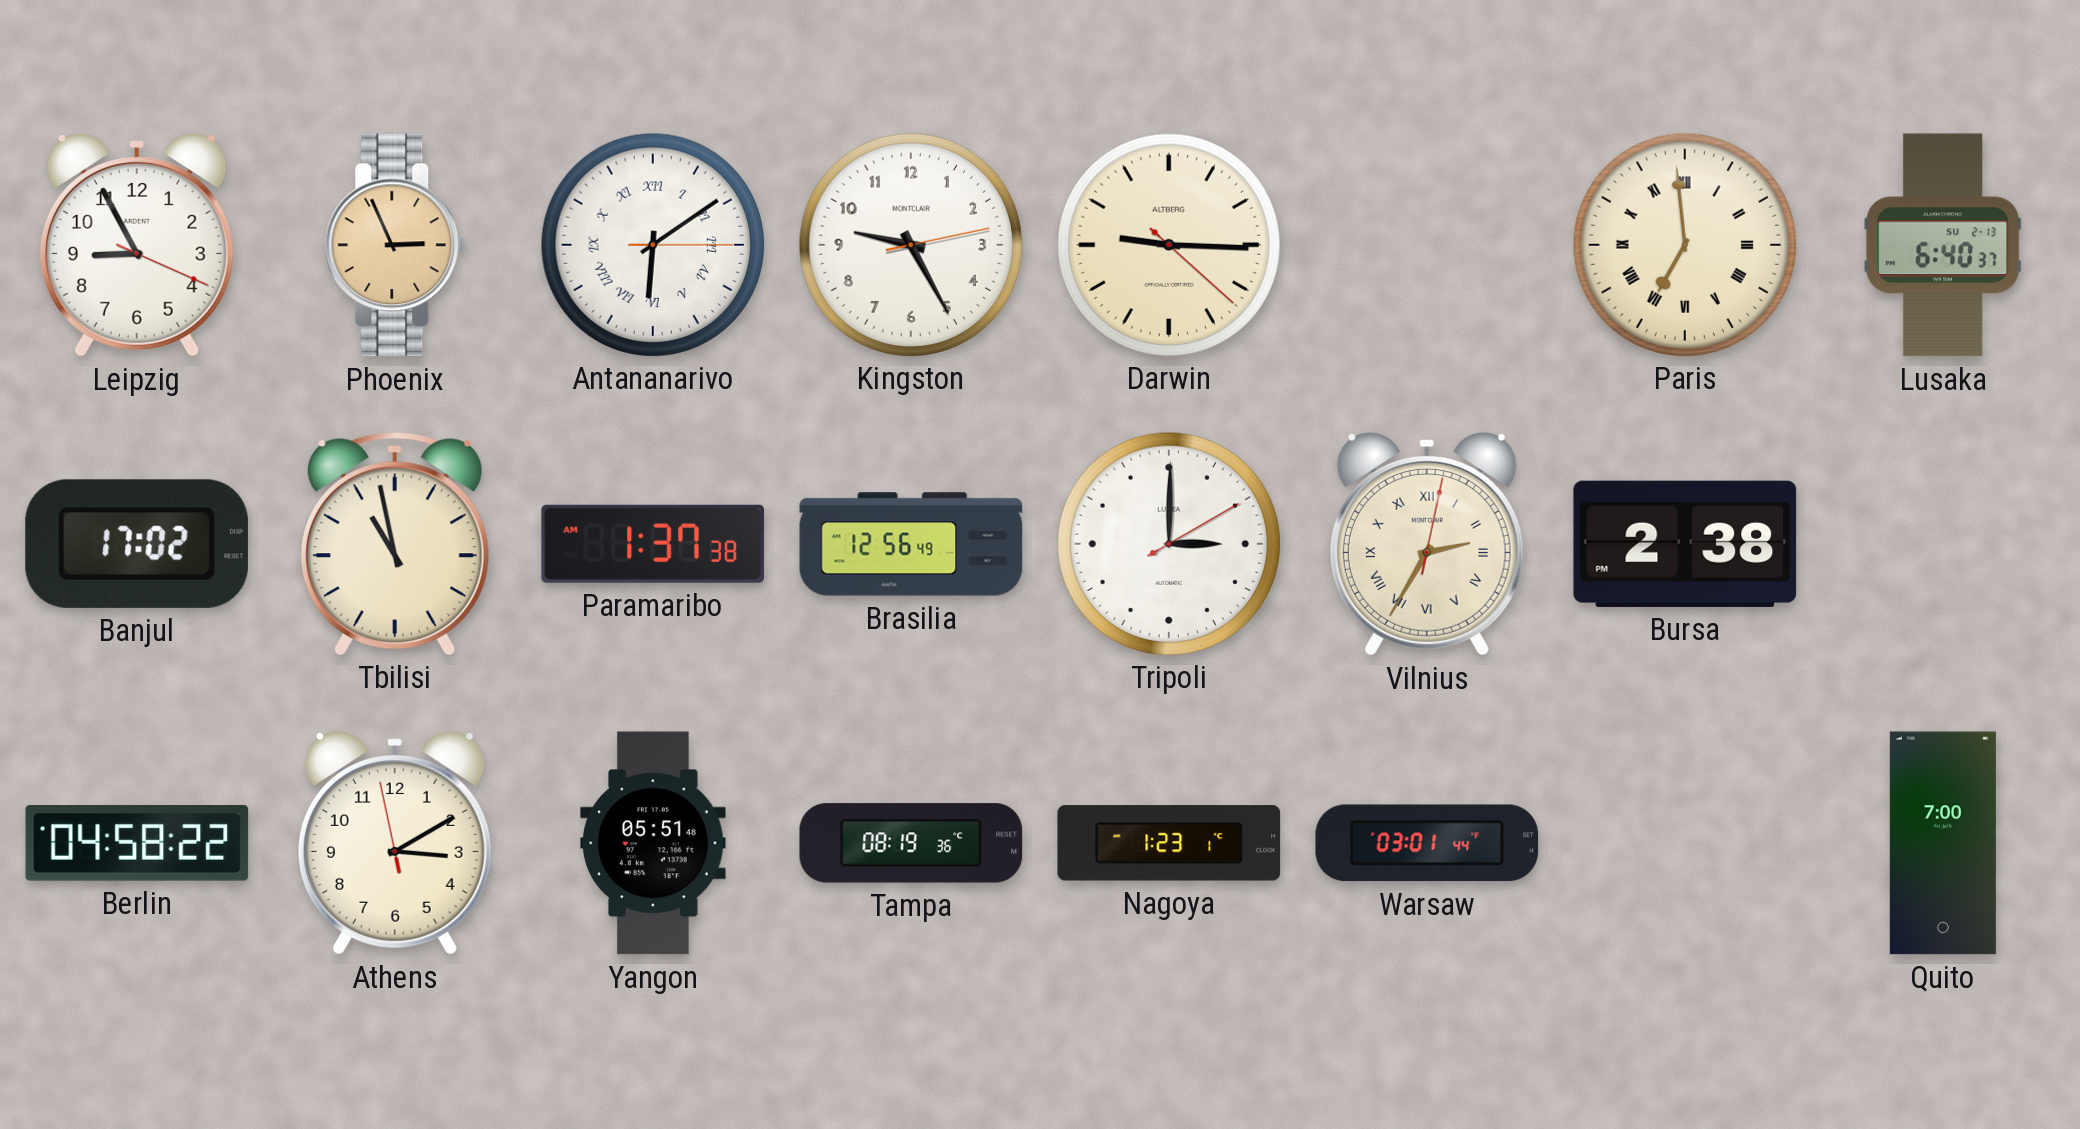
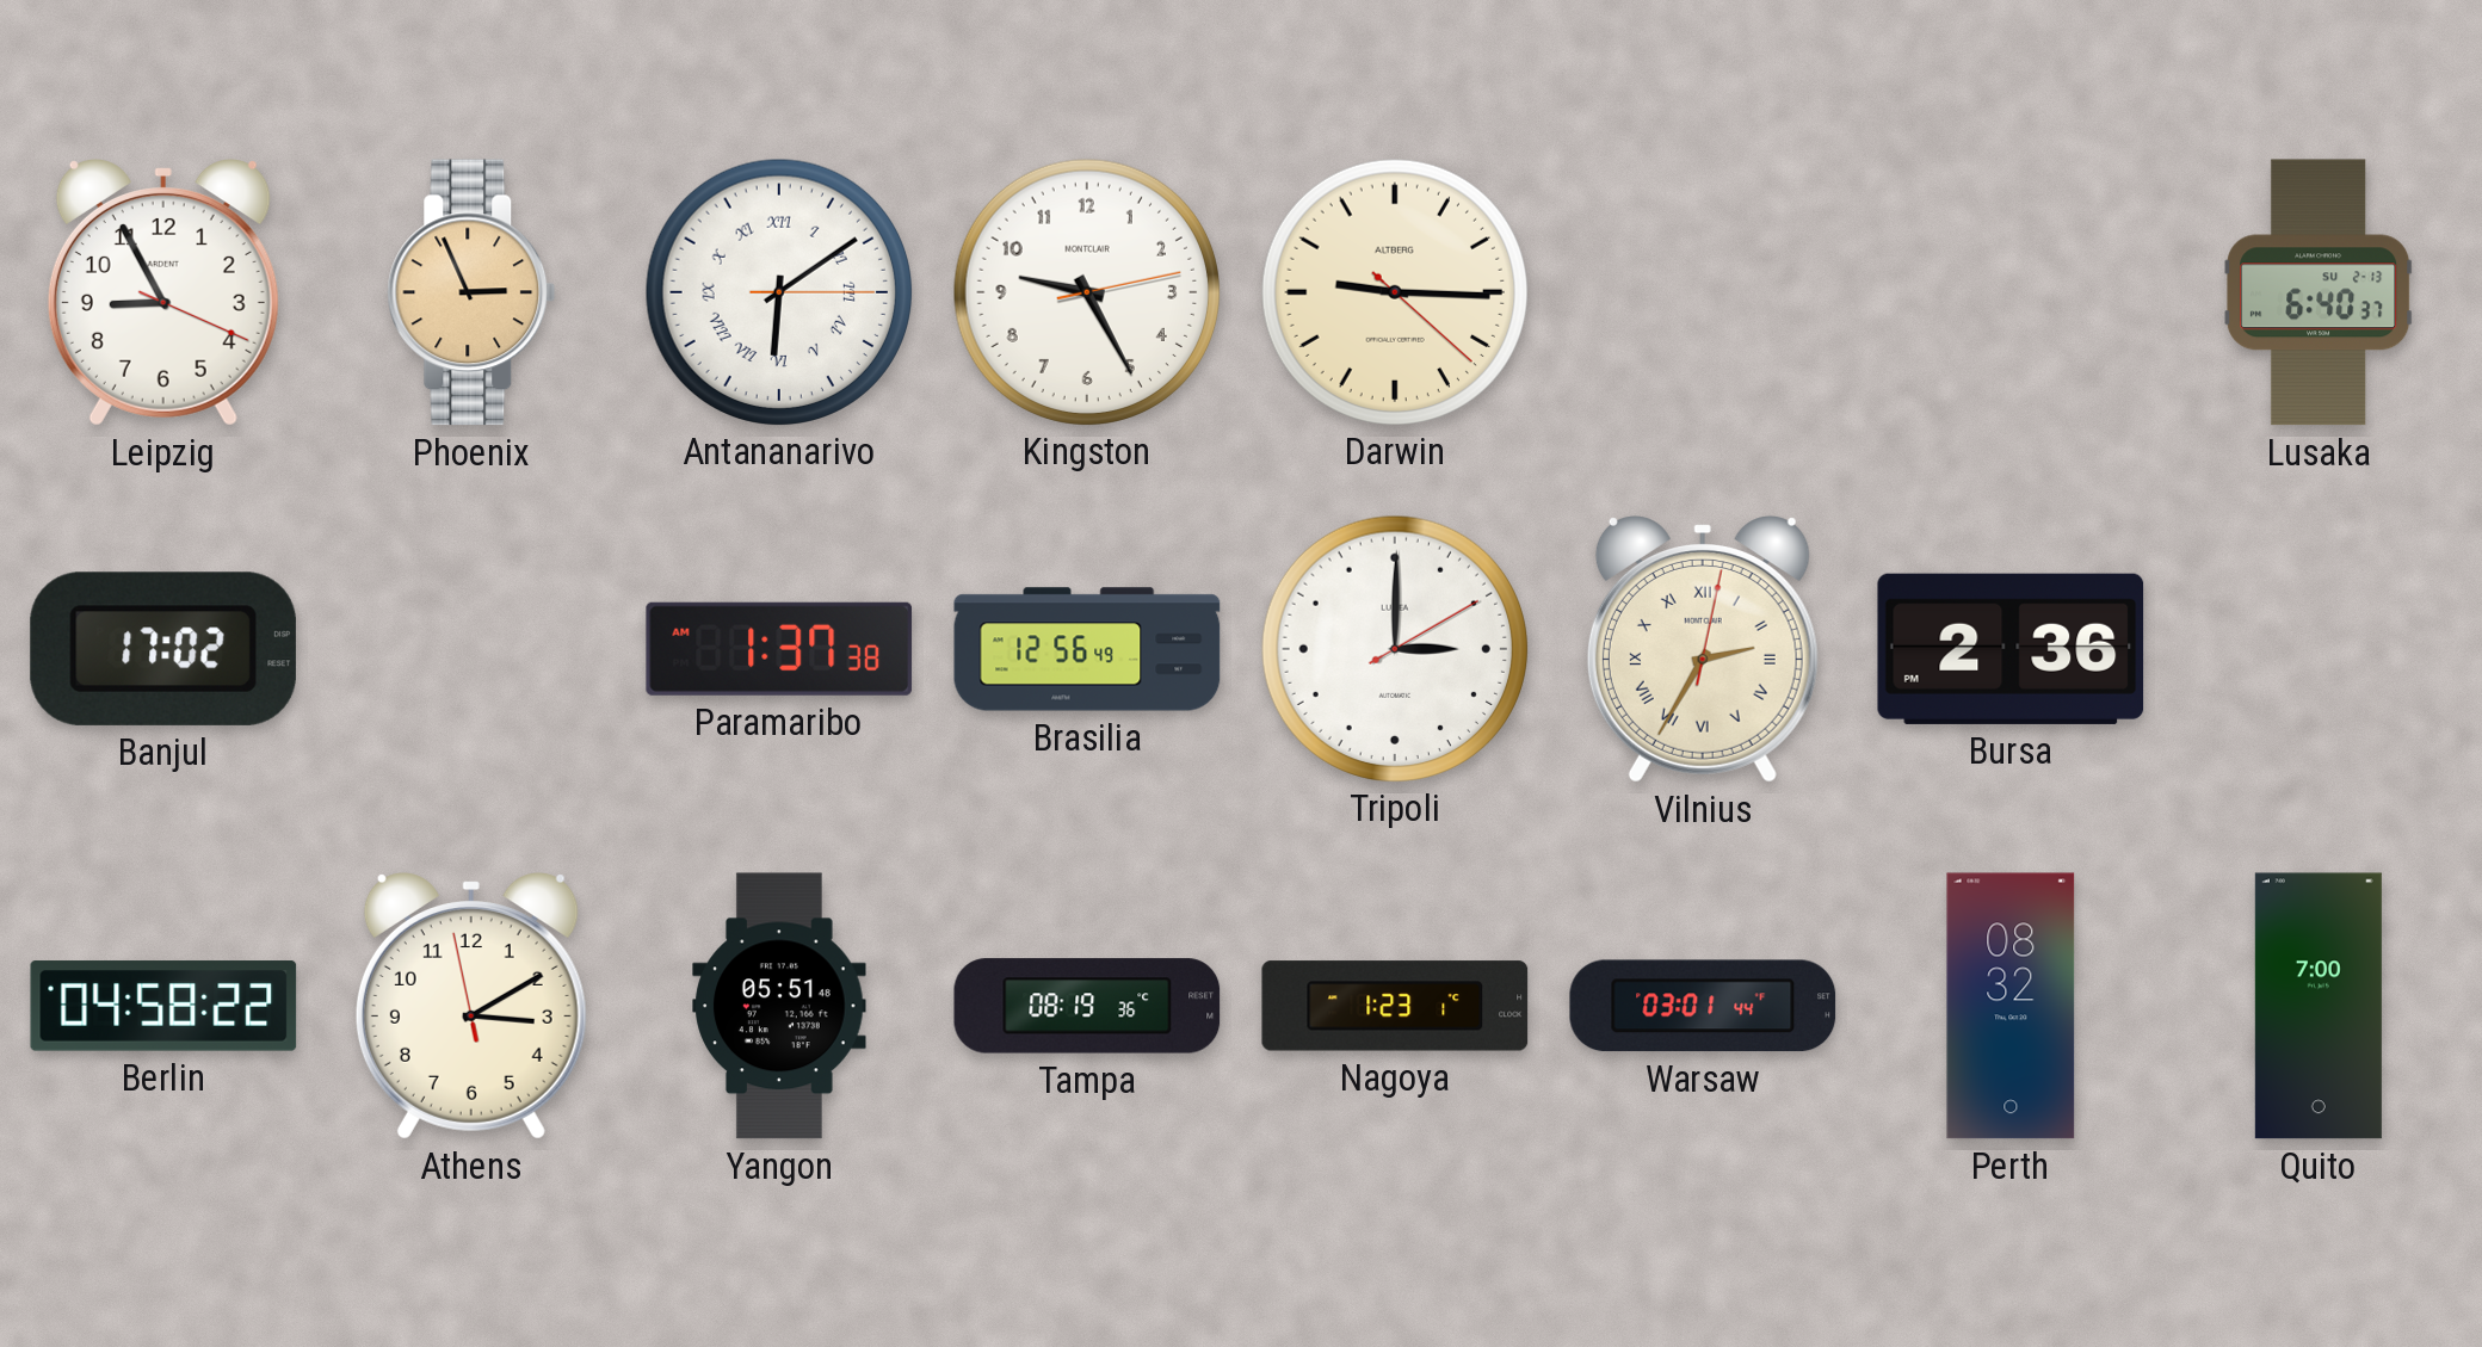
Paris: 6:59 -> none
Tbilisi: 10:58 -> none
Bursa: 2:38 -> 2:36
Perth: none -> 08:32
